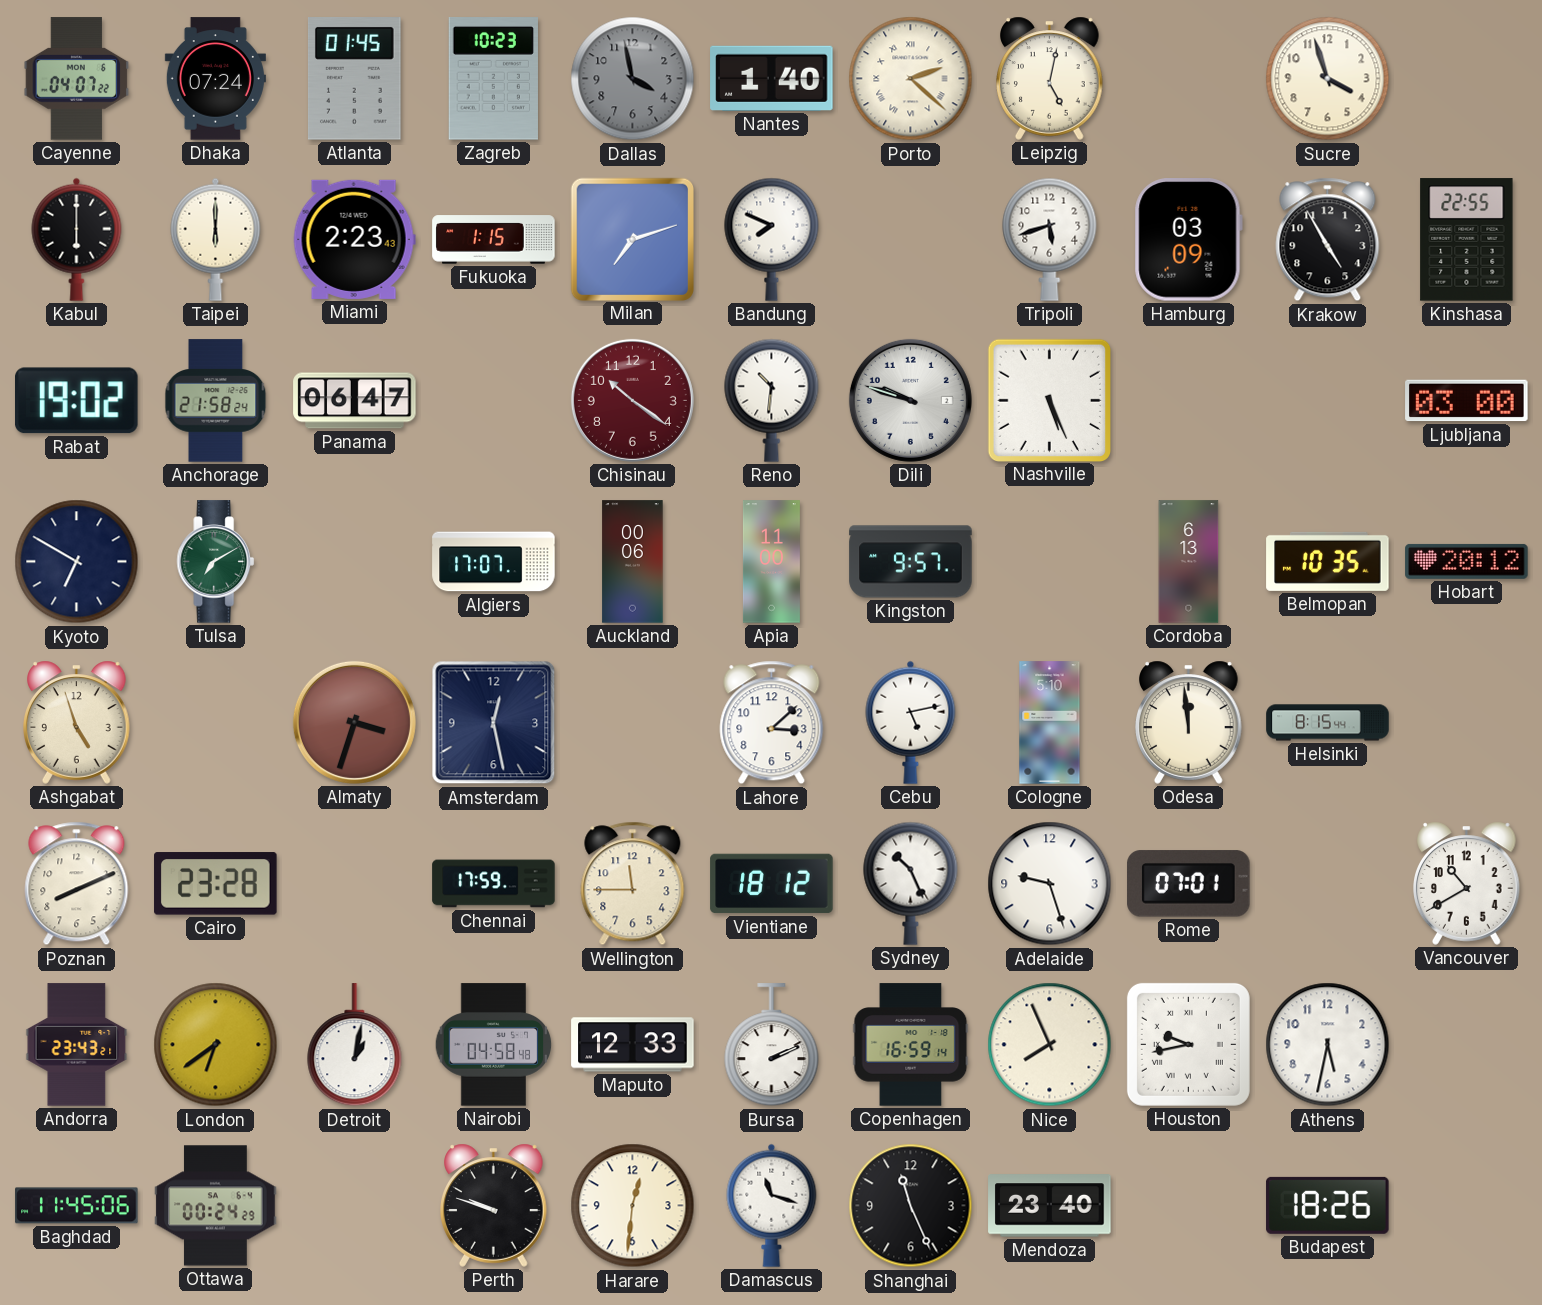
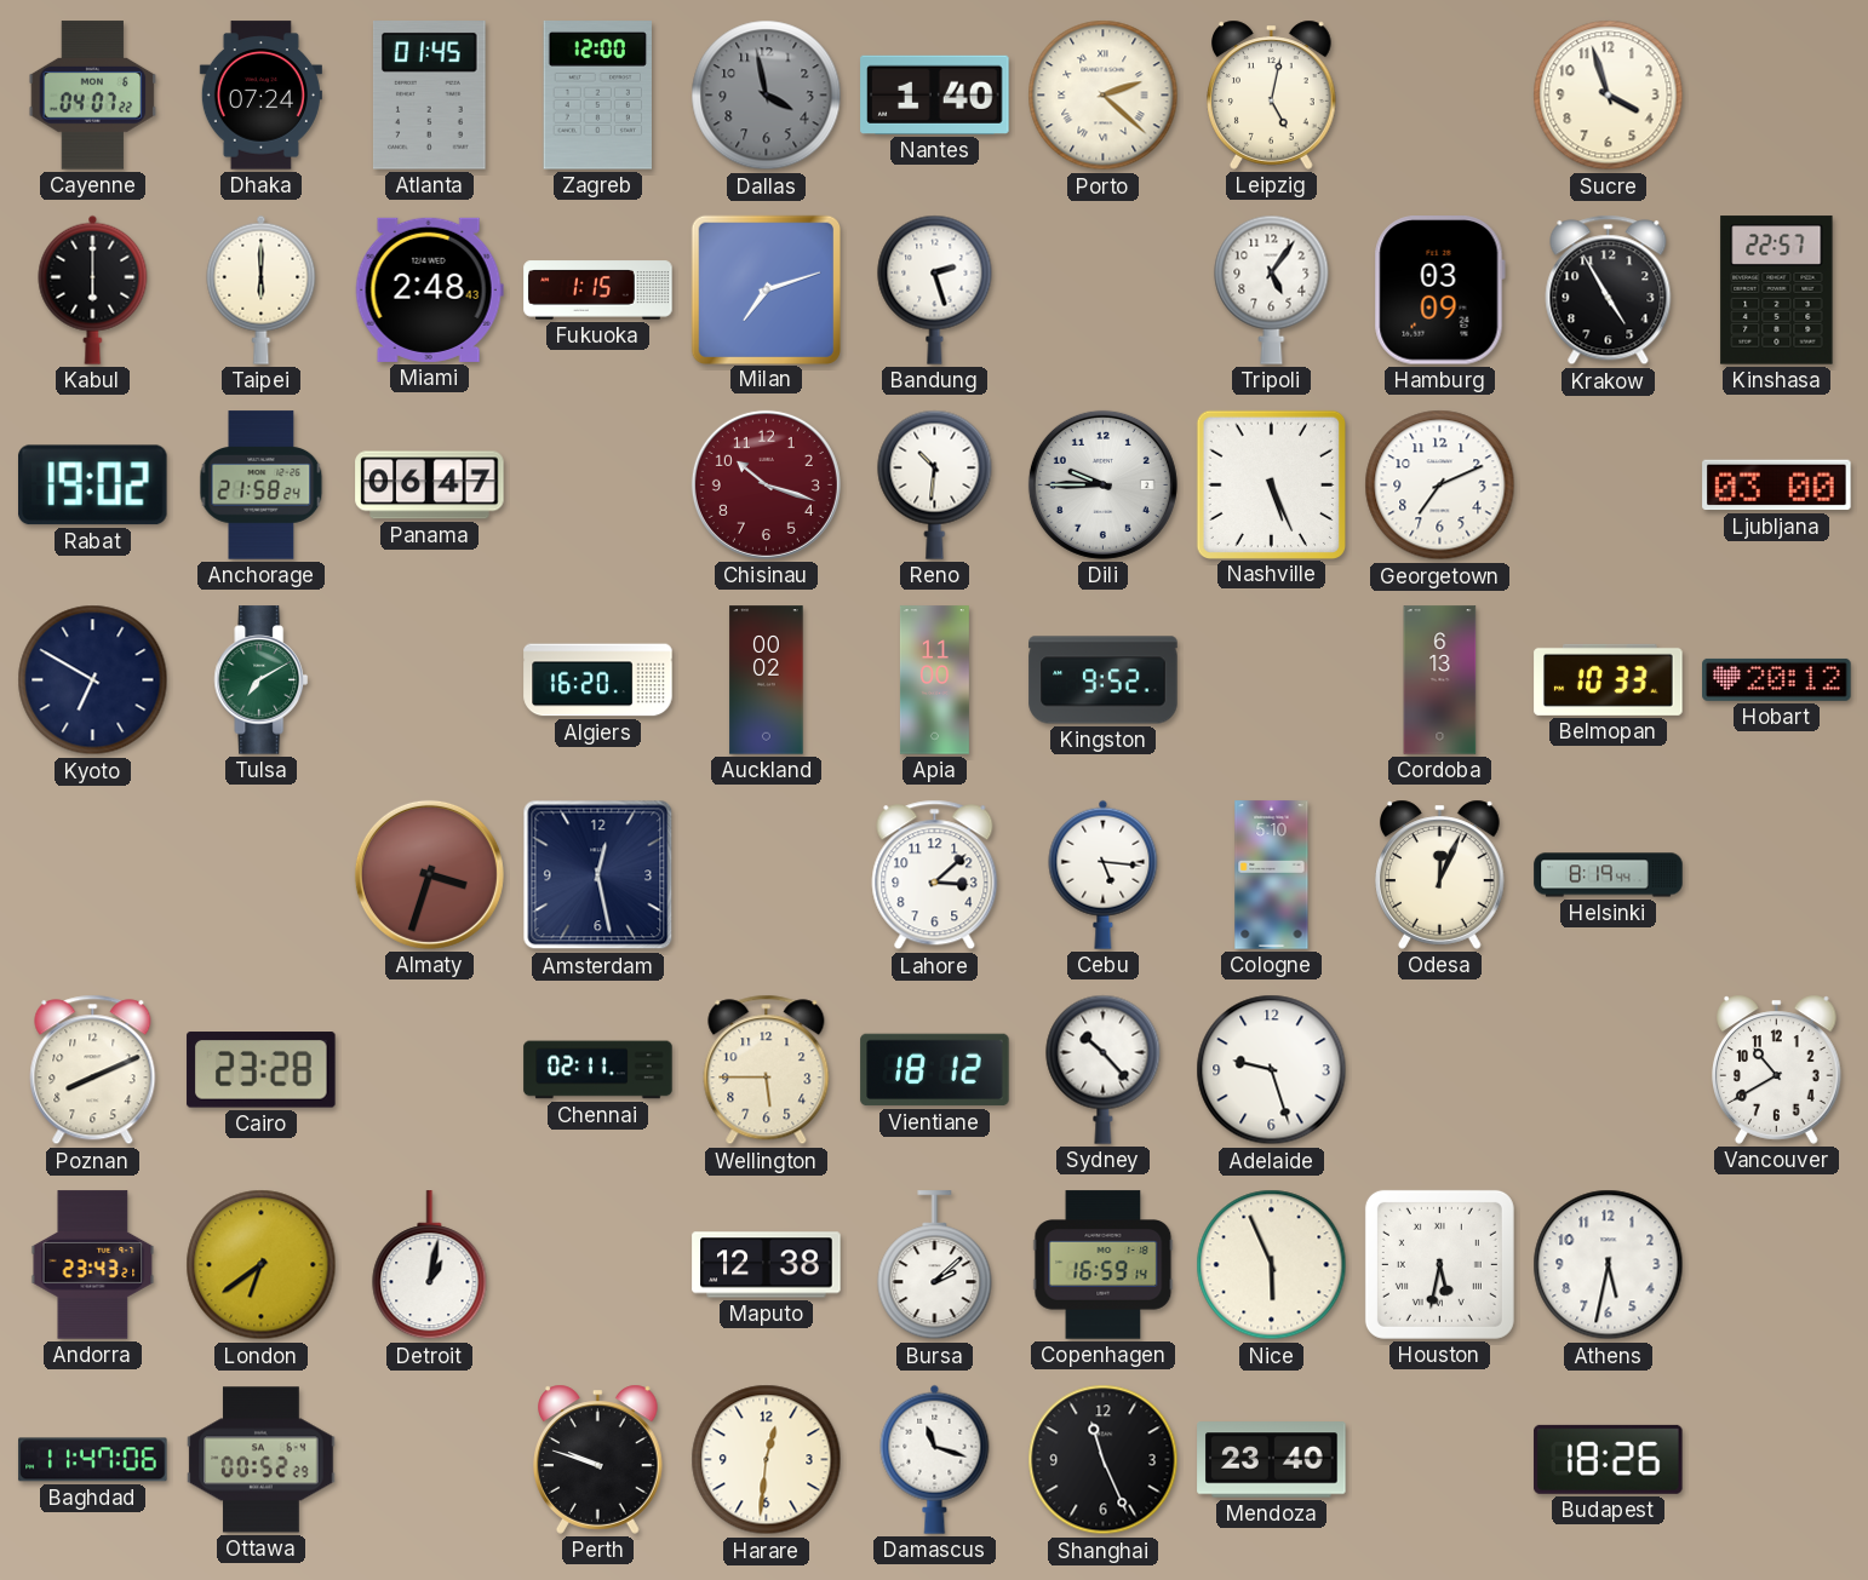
Zagreb: 10:23 -> 12:00
Miami: 2:23 -> 2:48
Bandung: 7:49 -> 2:27
Tripoli: 5:42 -> 5:06
Kinshasa: 22:55 -> 22:57
Chisinau: 10:21 -> 10:18
Dili: 9:48 -> 9:45
Georgetown: none -> 7:11
Algiers: 17:07 -> 16:20
Auckland: 00:06 -> 00:02
Kingston: 9:57 -> 9:52
Belmopan: 10:35 -> 10:33
Ashgabat: 4:57 -> none
Cebu: 5:13 -> 5:16
Odesa: 11:59 -> 12:04
Helsinki: 8:15 -> 8:19
Chennai: 17:59 -> 02:11
Wellington: 11:45 -> 5:45
Sydney: 10:26 -> 10:23
Rome: 07:01 -> none
Nairobi: 04:58 -> none
Maputo: 12:33 -> 12:38
Bursa: 2:11 -> 2:08
Nice: 7:56 -> 5:56
Houston: 9:43 -> 5:32
Baghdad: 11:45 -> 11:47
Ottawa: 00:24 -> 00:52
